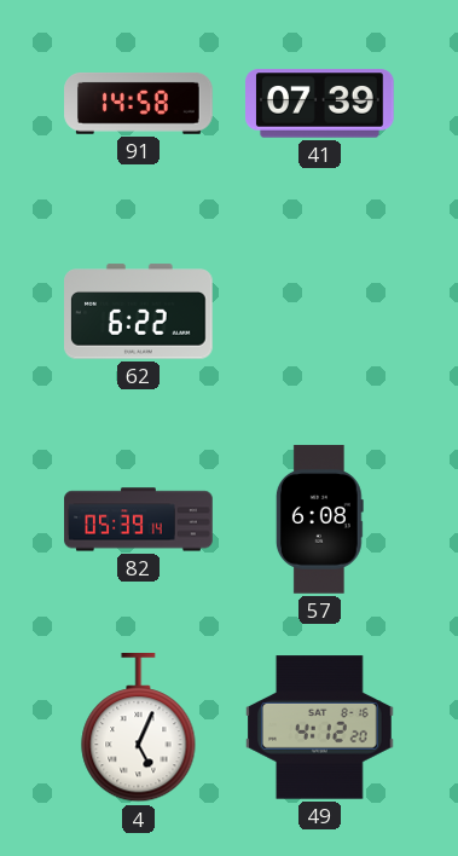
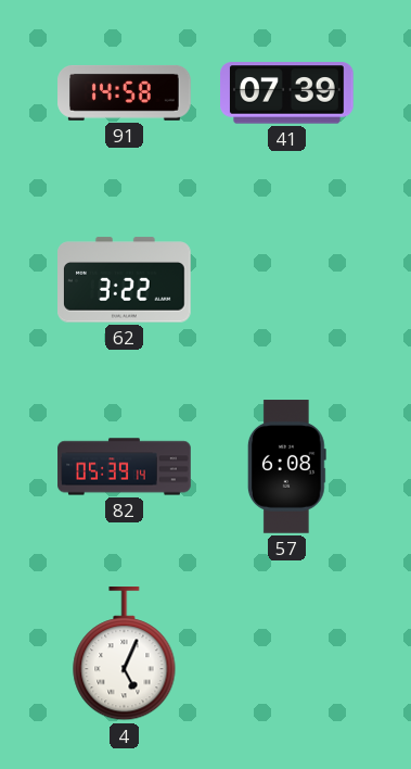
62: 6:22 -> 3:22
49: 4:12 -> none
